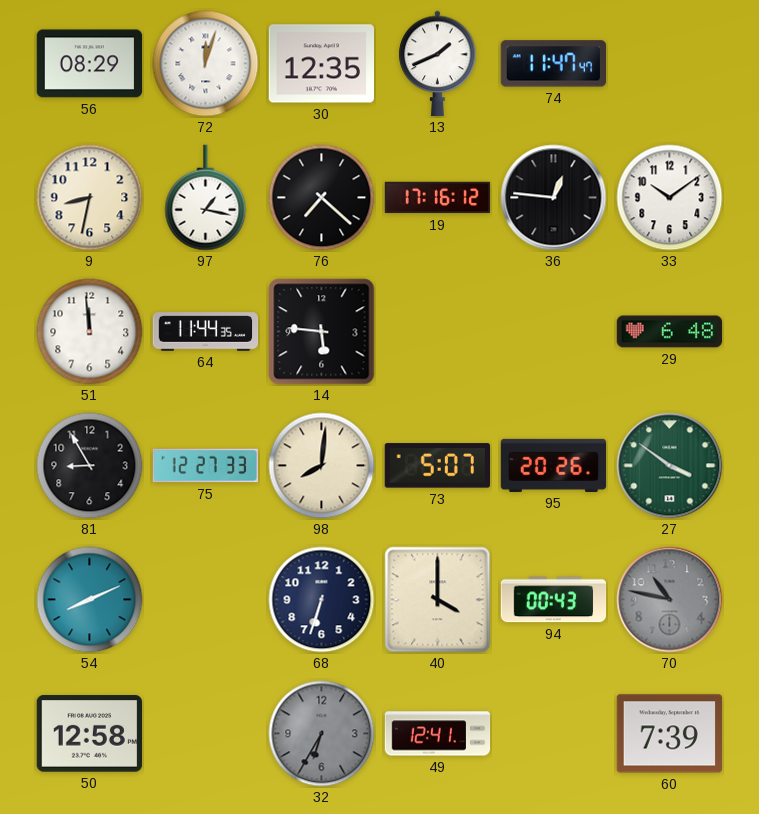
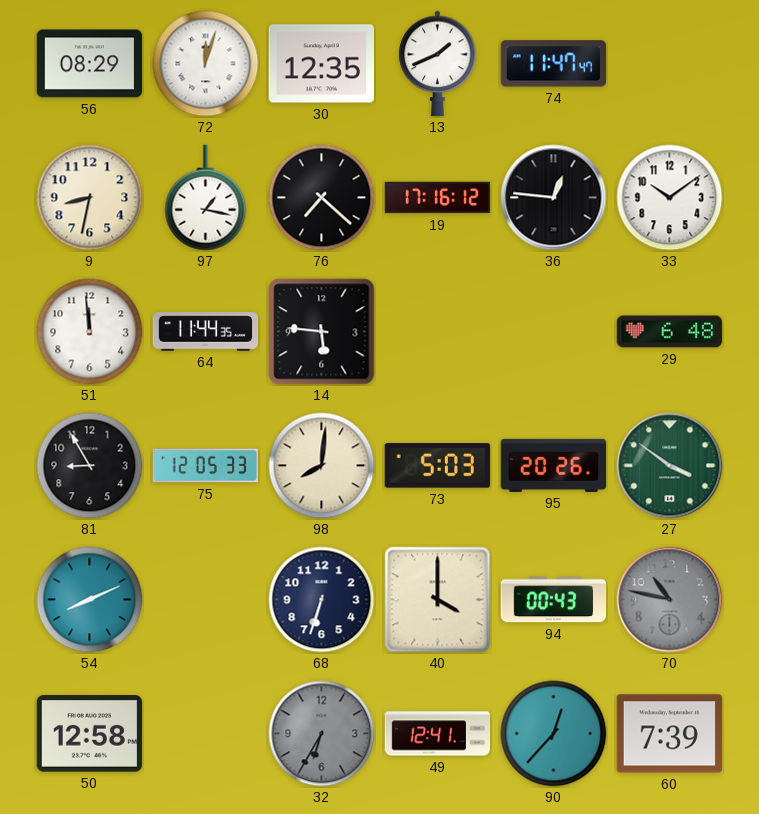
75: 12:27 -> 12:05
73: 5:07 -> 5:03
90: none -> 12:37
